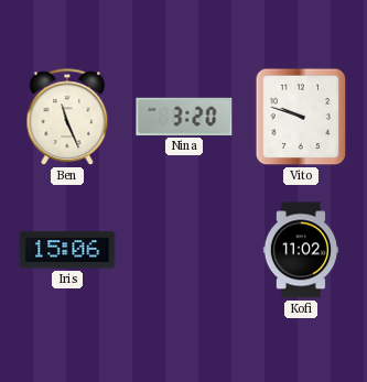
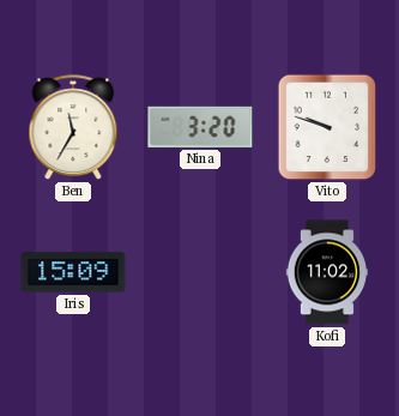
Ben: 11:26 -> 11:35
Iris: 15:06 -> 15:09
